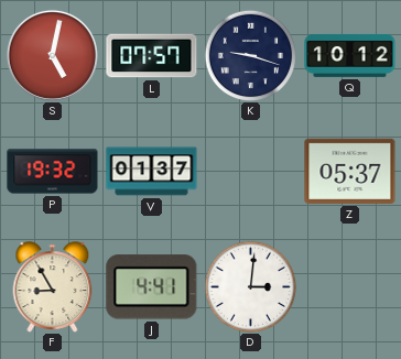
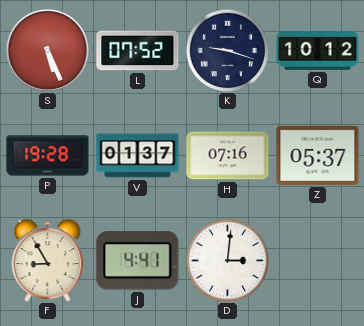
S: 5:02 -> 5:26
L: 07:57 -> 07:52
P: 19:32 -> 19:28
H: none -> 07:16
